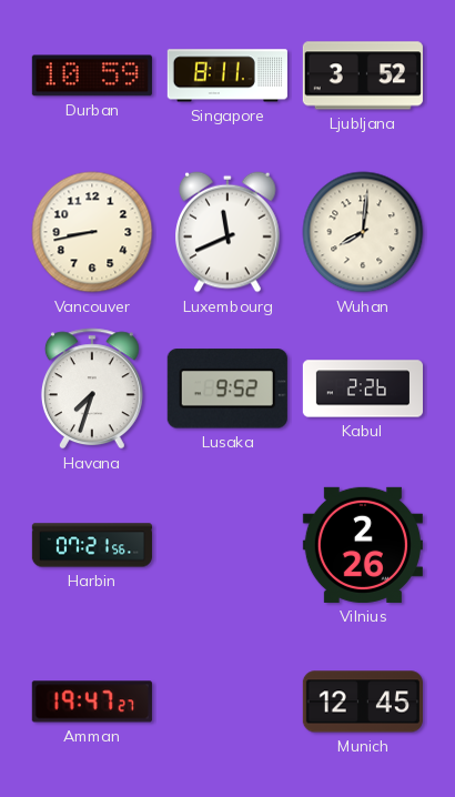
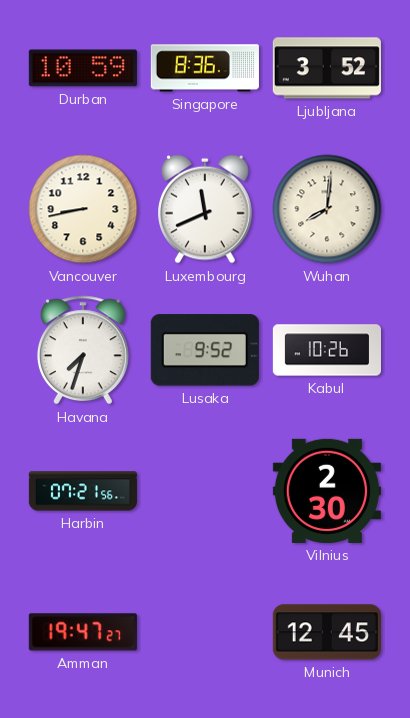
Singapore: 8:11 -> 8:36
Kabul: 2:26 -> 10:26
Vilnius: 2:26 -> 2:30
